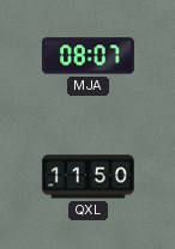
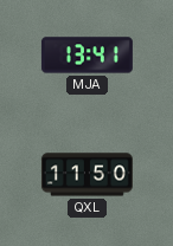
MJA: 08:07 -> 13:41
